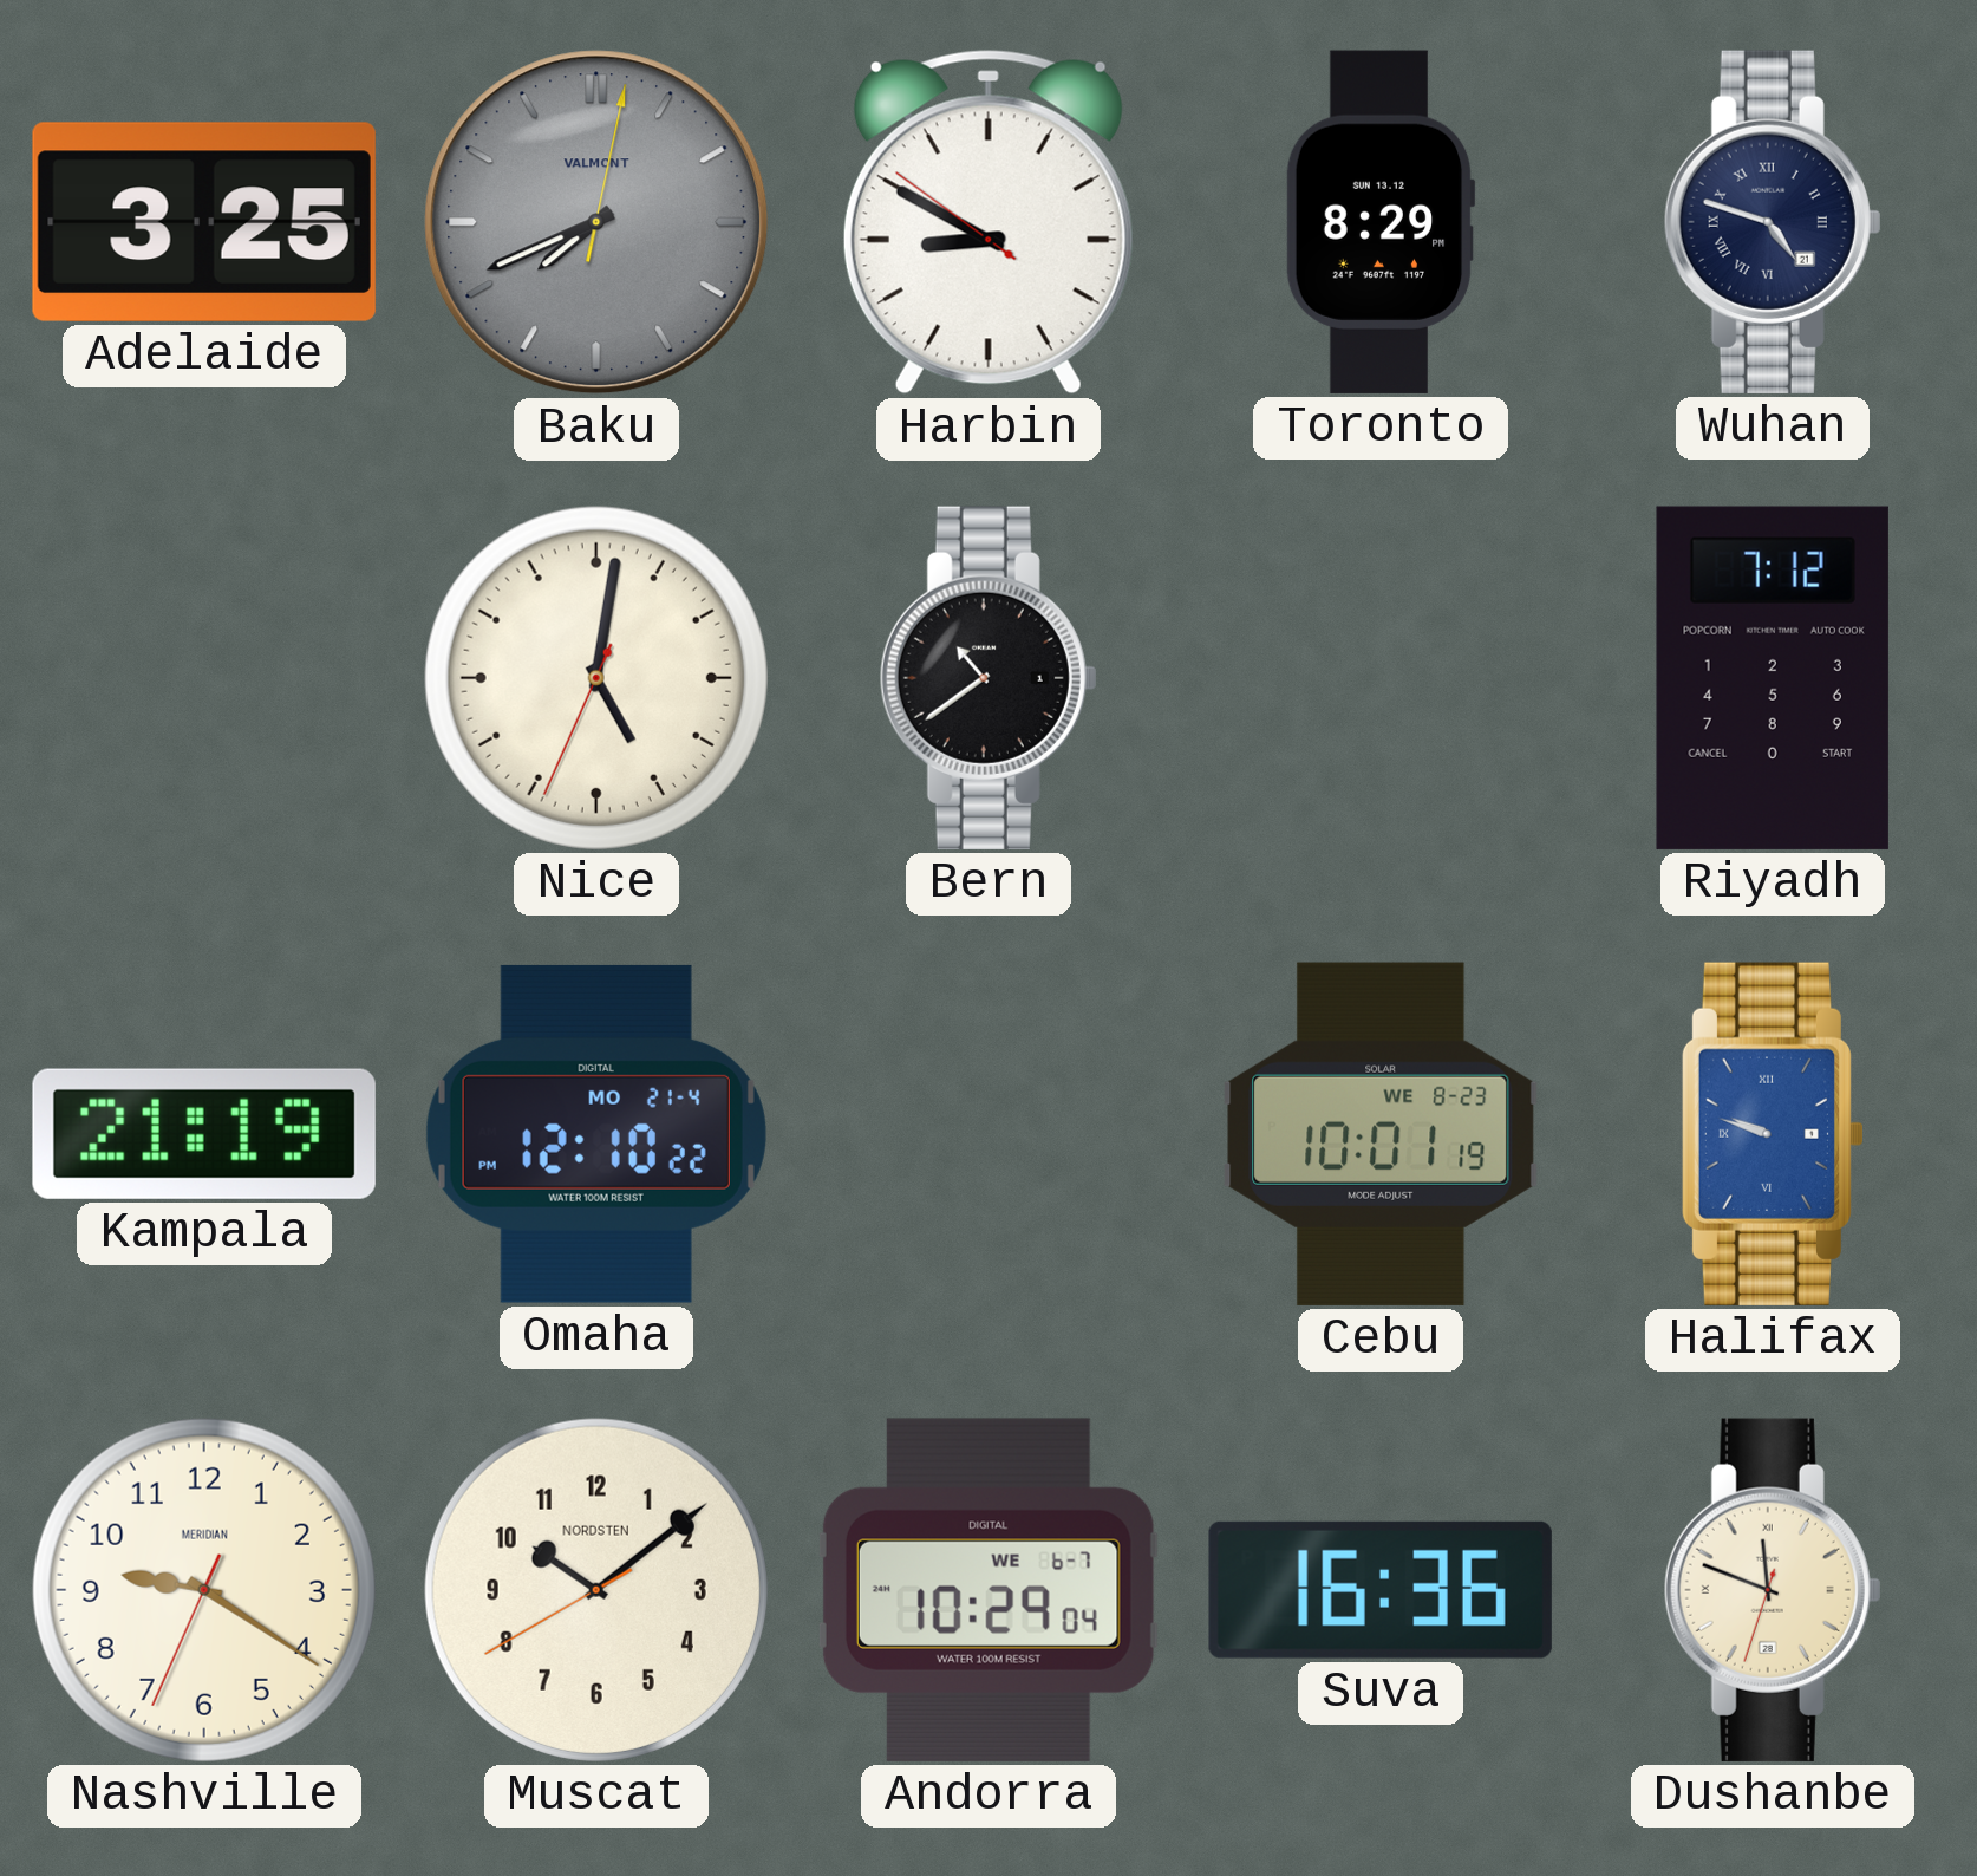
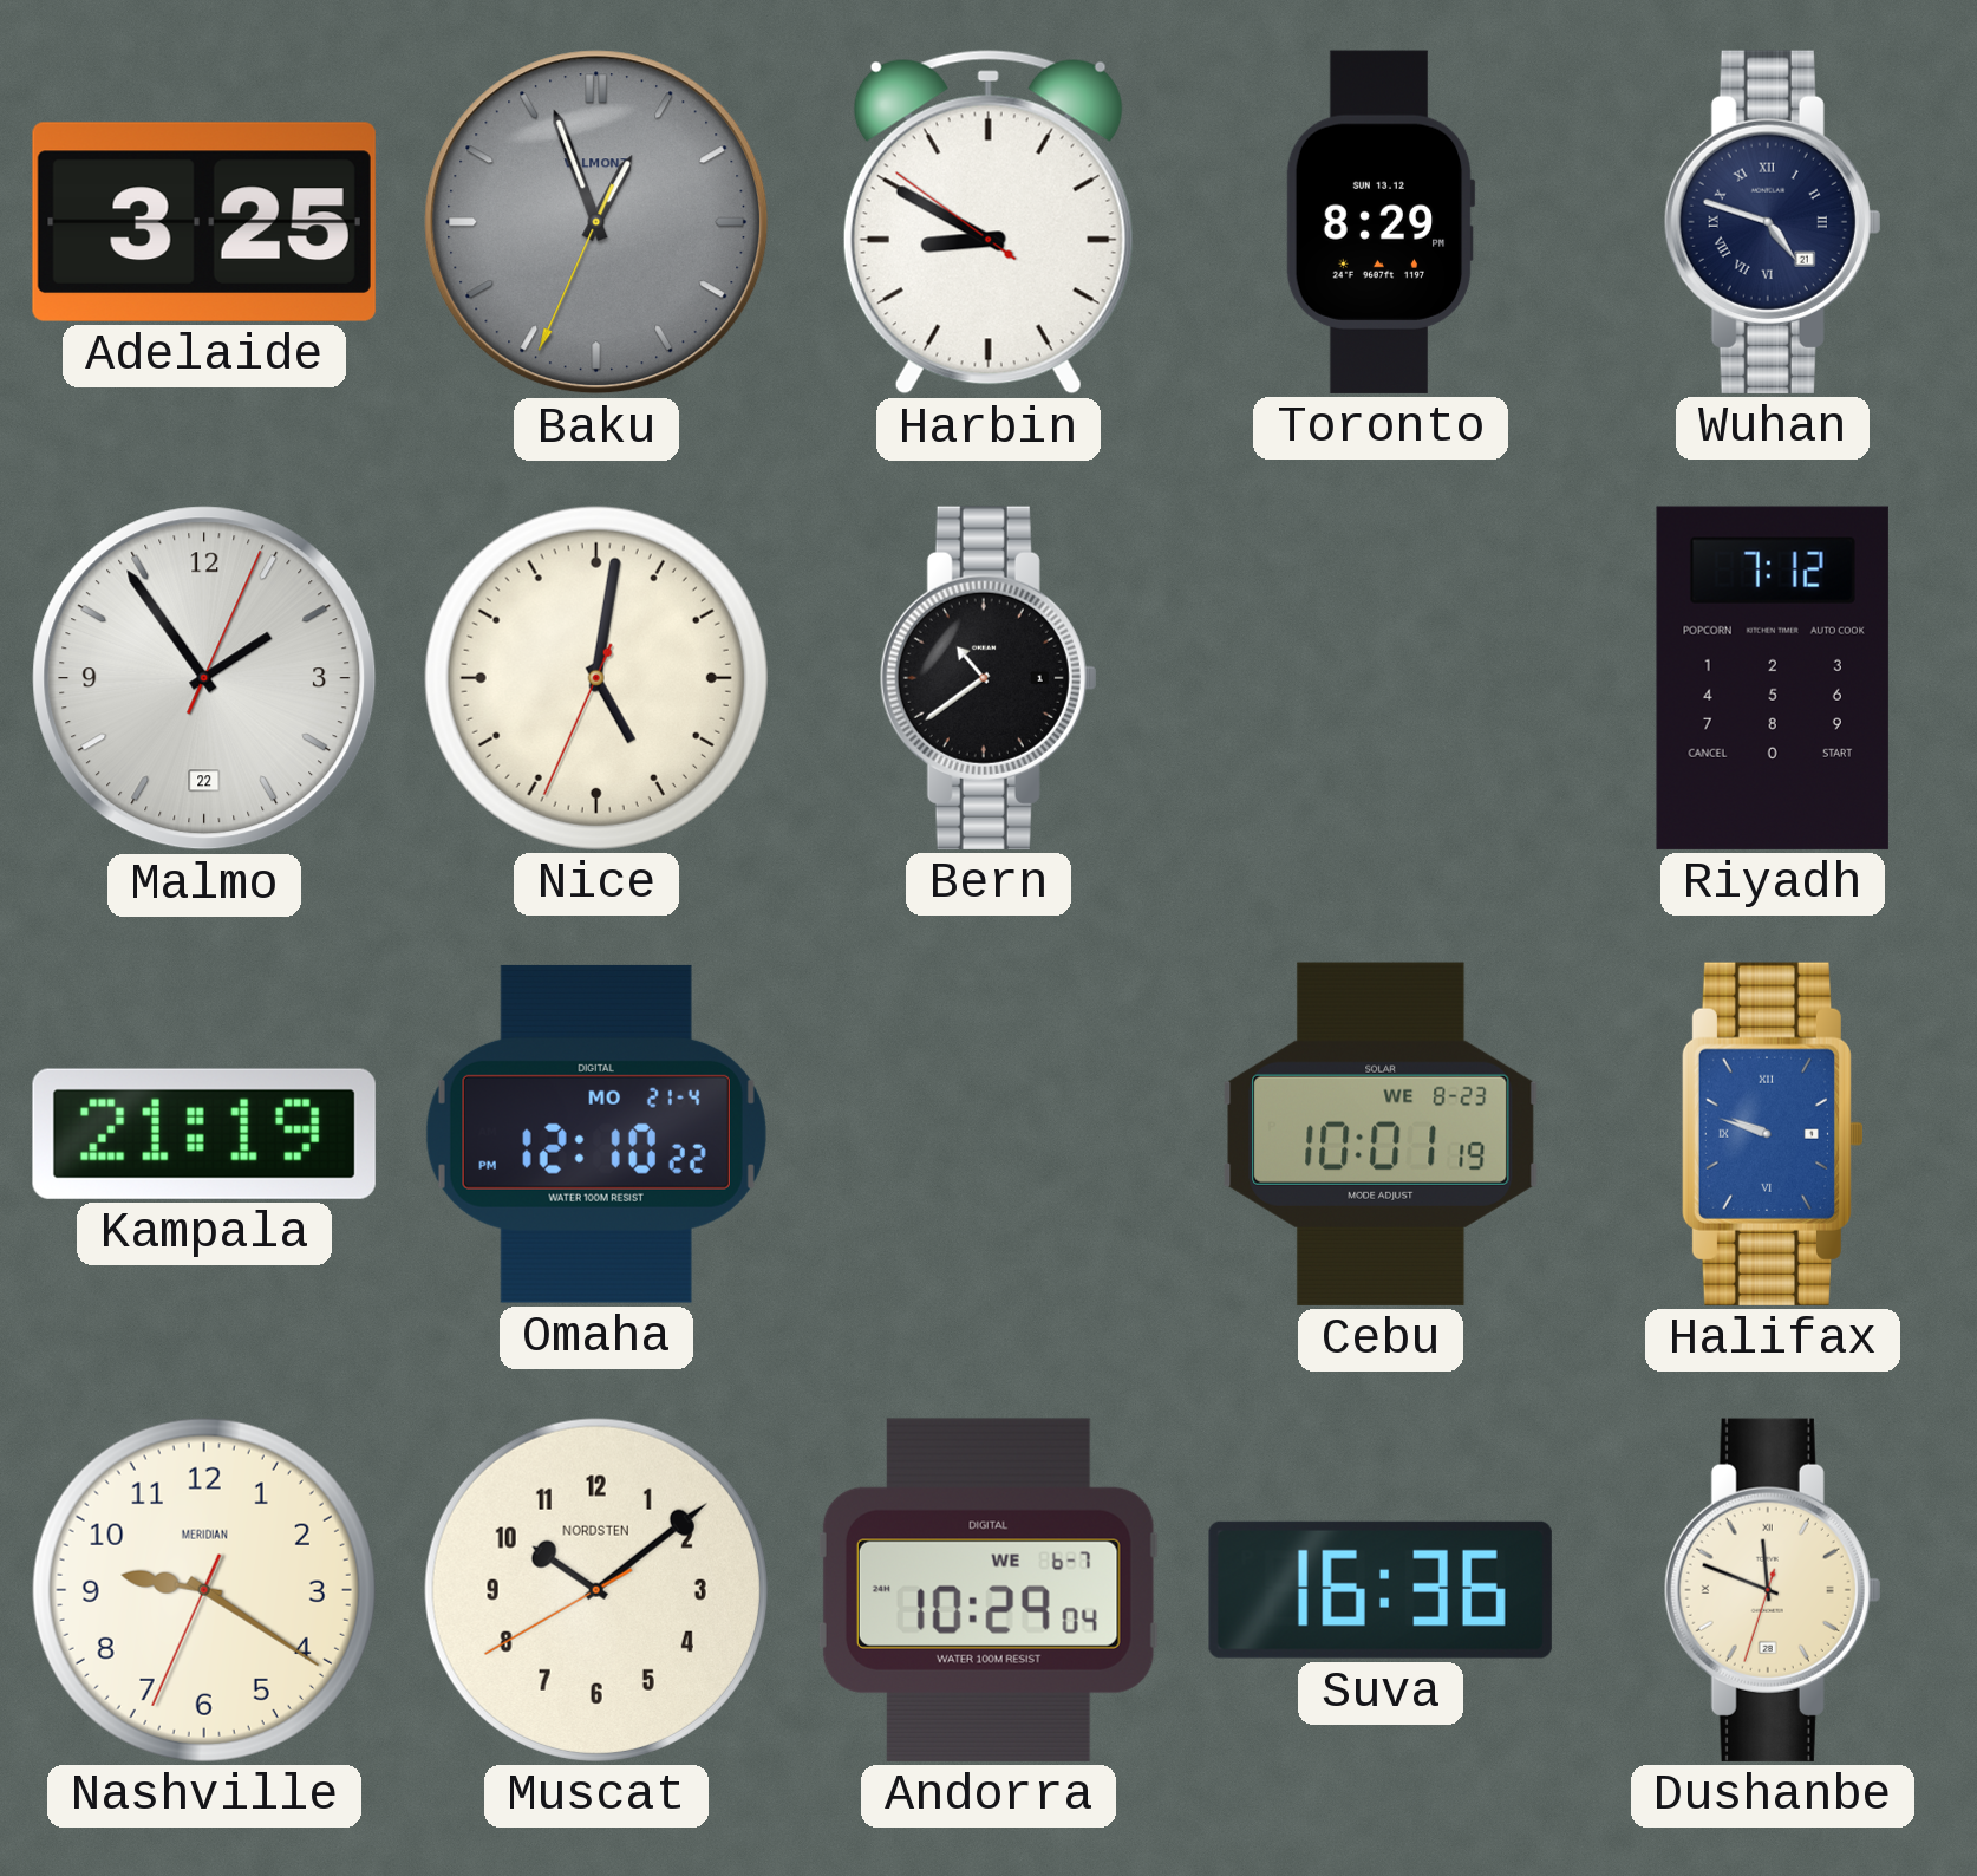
Baku: 7:41 -> 12:56
Malmo: none -> 1:54
